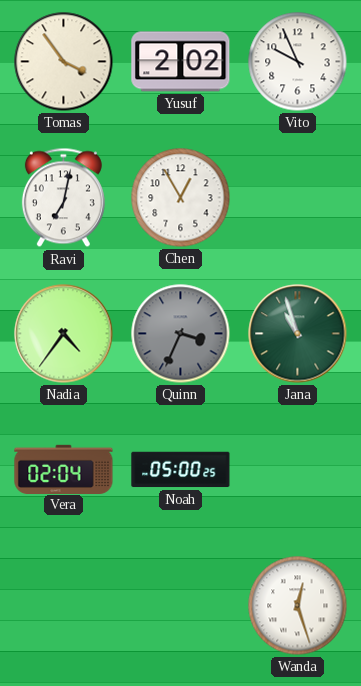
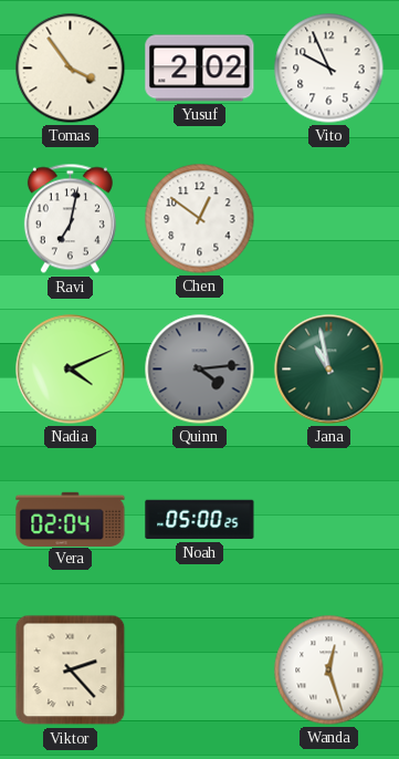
Chen: 12:55 -> 12:51
Nadia: 4:36 -> 4:11
Quinn: 3:34 -> 4:14
Jana: 10:57 -> 10:58
Viktor: none -> 2:23
